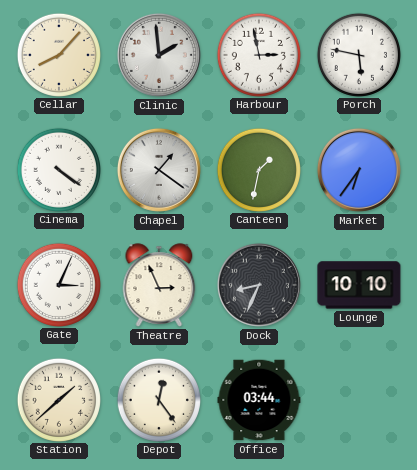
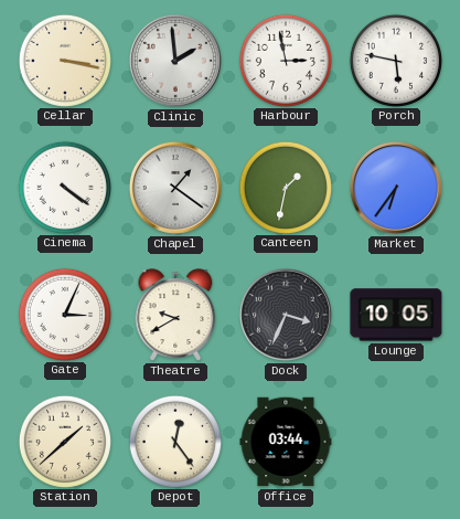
Cellar: 8:07 -> 3:17
Theatre: 2:56 -> 9:40
Dock: 8:34 -> 3:34
Lounge: 10:10 -> 10:05
